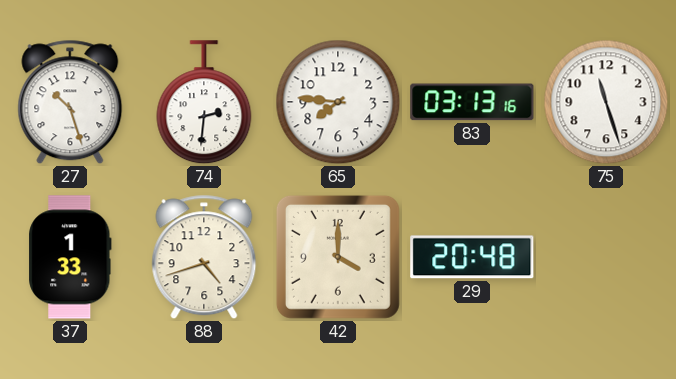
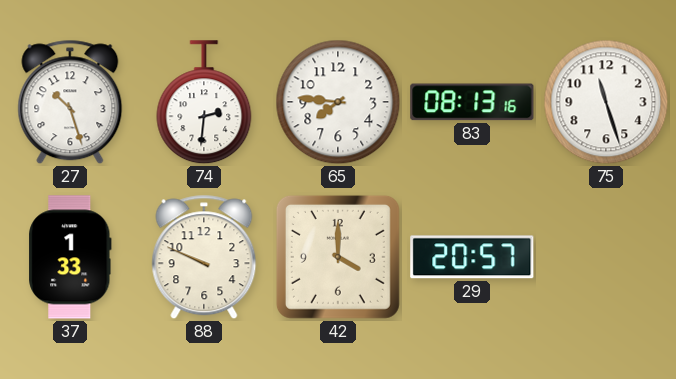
83: 03:13 -> 08:13
88: 4:42 -> 9:49
29: 20:48 -> 20:57
